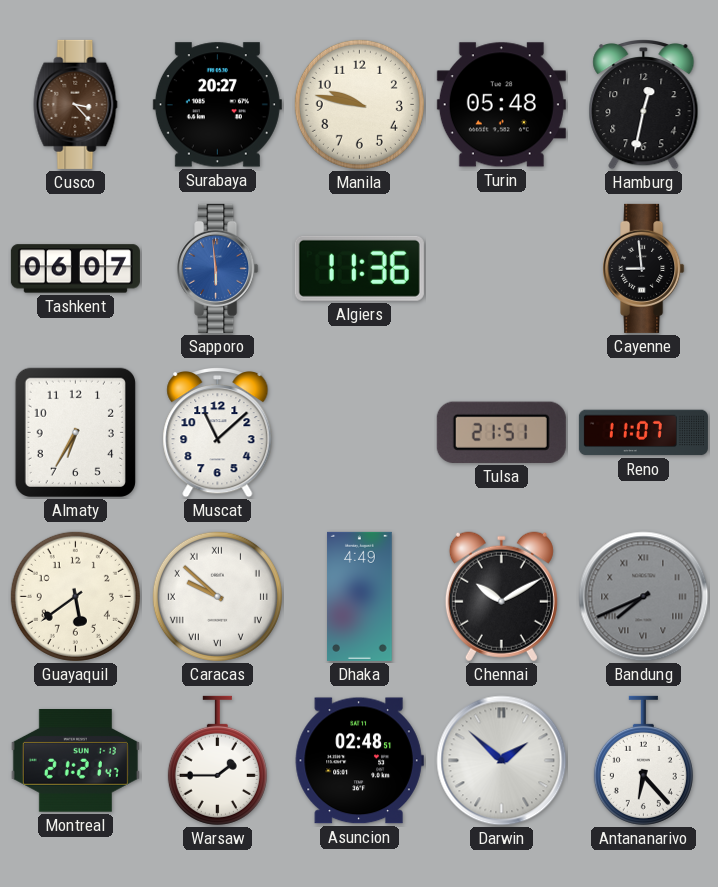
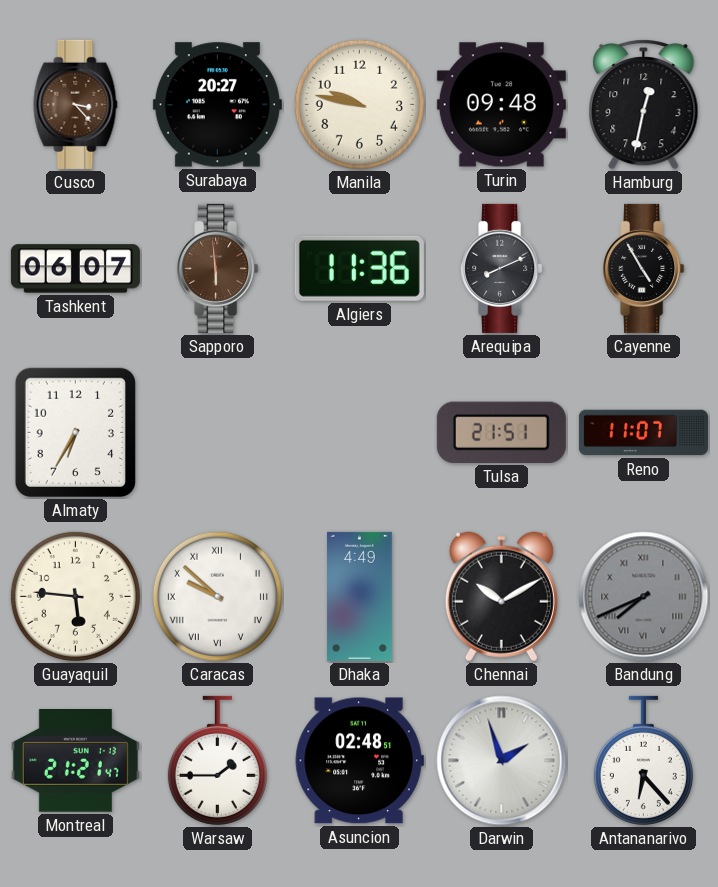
Turin: 05:48 -> 09:48
Sapporo dial: blue -> brown
Arequipa: none -> 8:11
Cayenne: 8:59 -> 4:55
Muscat: 11:08 -> none
Guayaquil: 5:39 -> 5:46
Darwin: 1:52 -> 1:57
